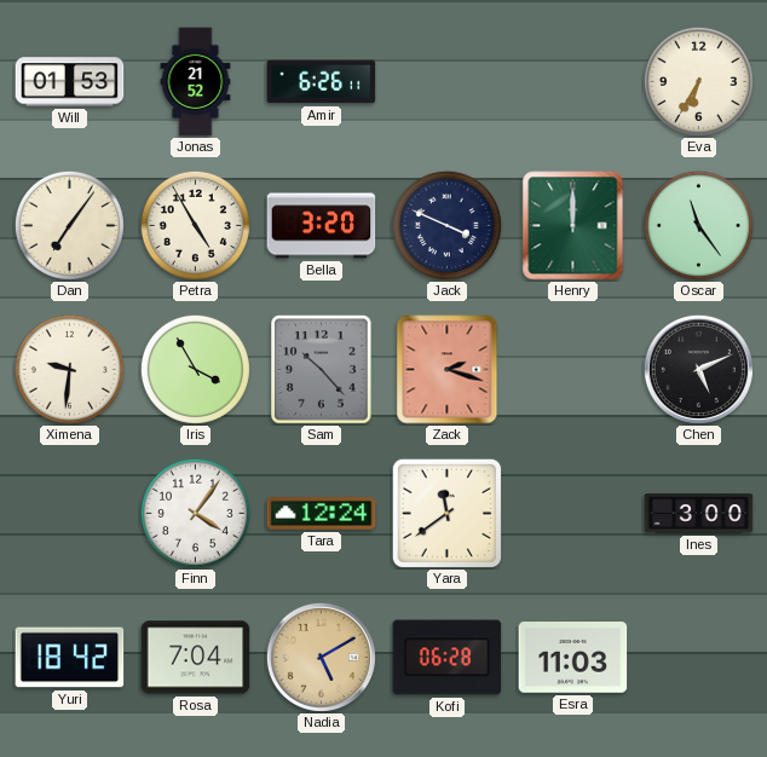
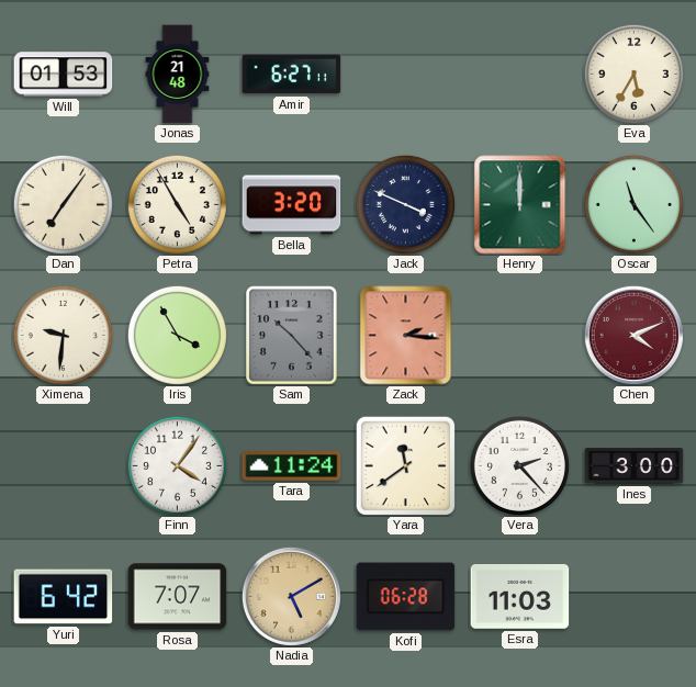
Jonas: 21:52 -> 21:48
Amir: 6:26 -> 6:27
Eva: 6:35 -> 5:35
Zack: 2:18 -> 2:16
Chen: 5:11 -> 4:11
Chen dial: black -> burgundy
Tara: 12:24 -> 11:24
Vera: none -> 2:23
Yuri: 18:42 -> 6:42
Rosa: 7:04 -> 7:07
